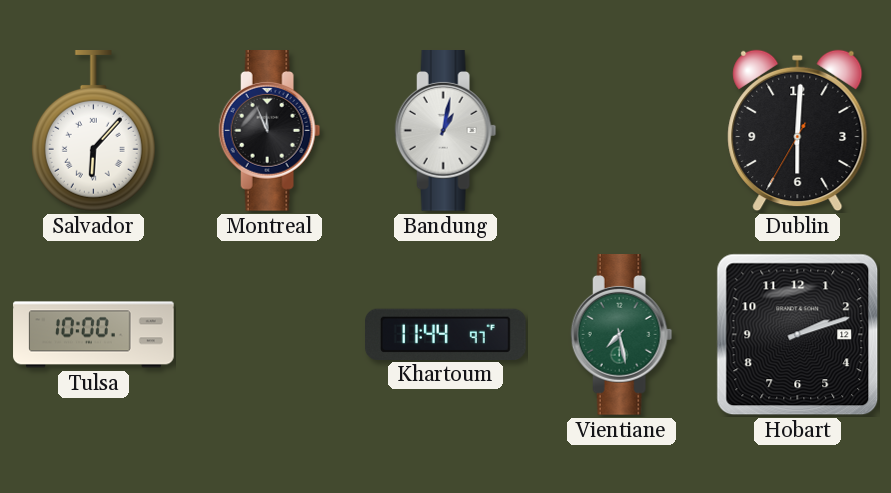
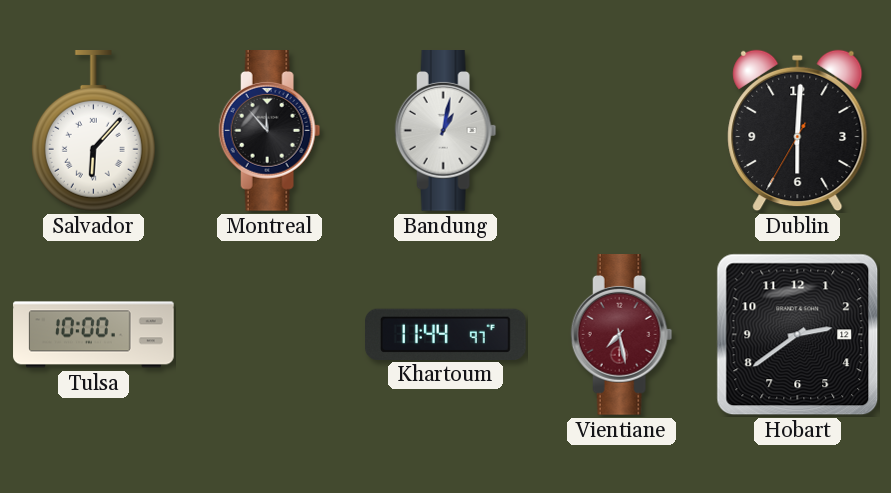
Montreal: 11:56 -> 11:53
Vientiane dial: green -> burgundy
Hobart: 2:12 -> 2:39
